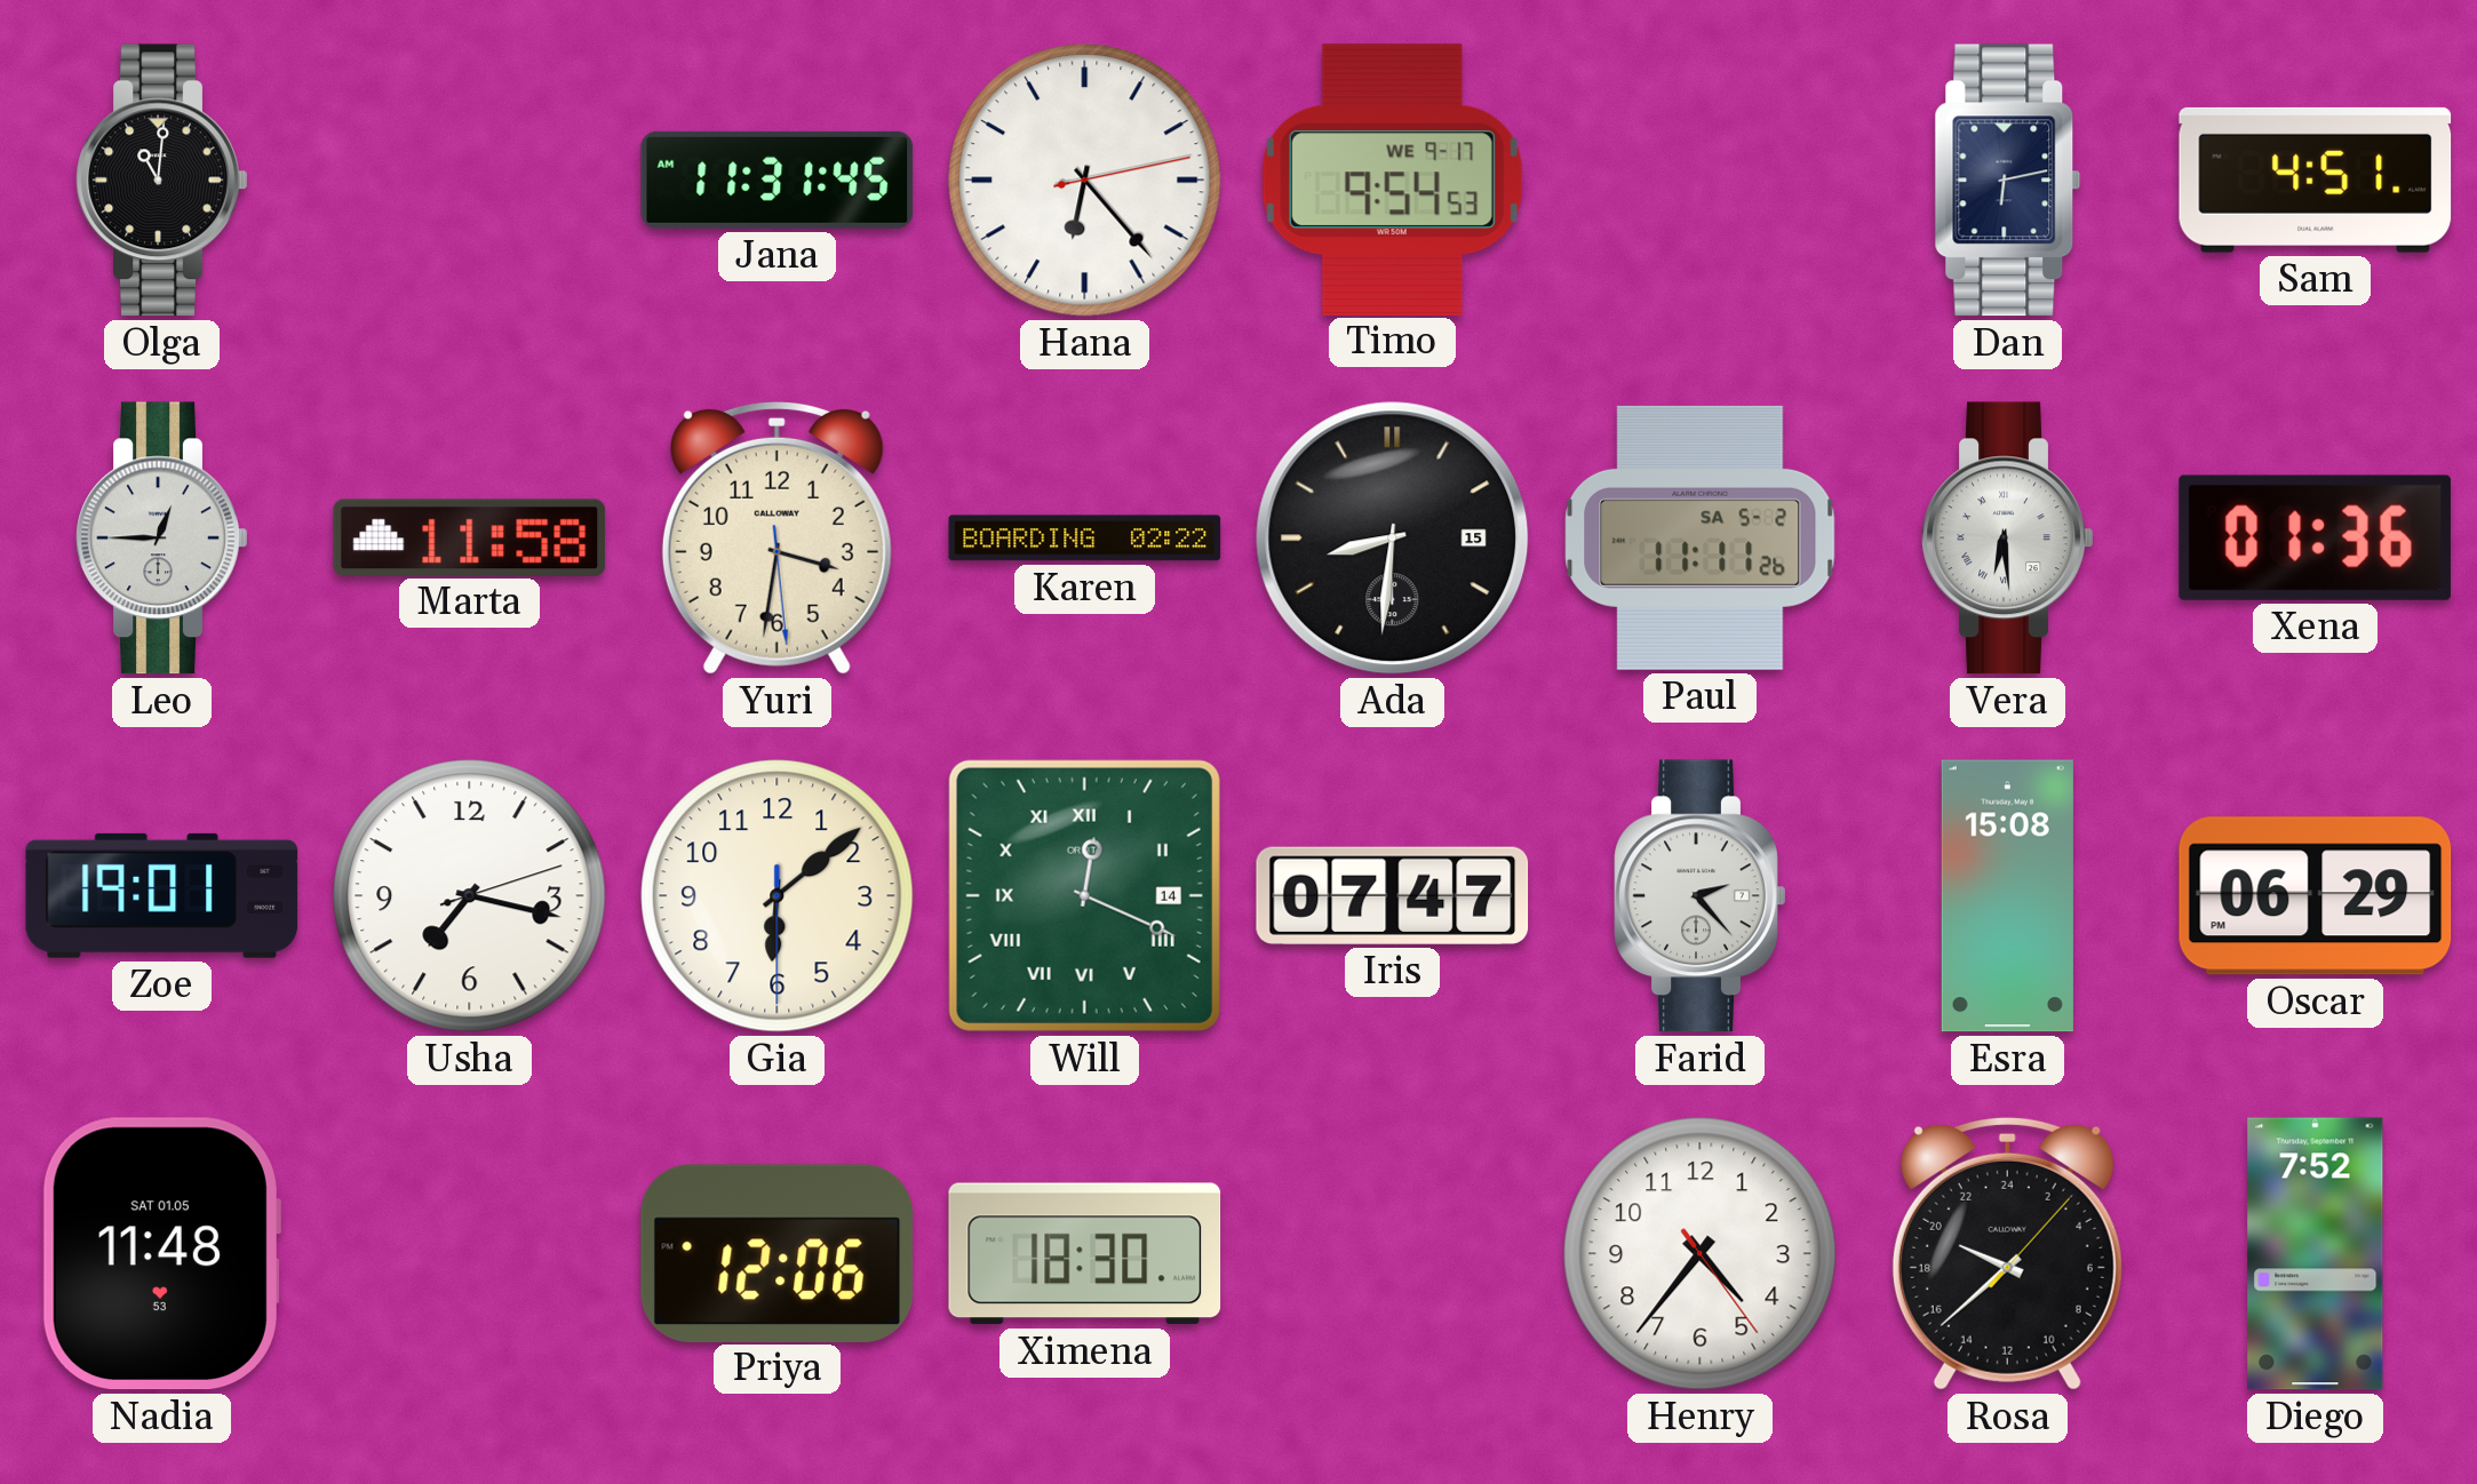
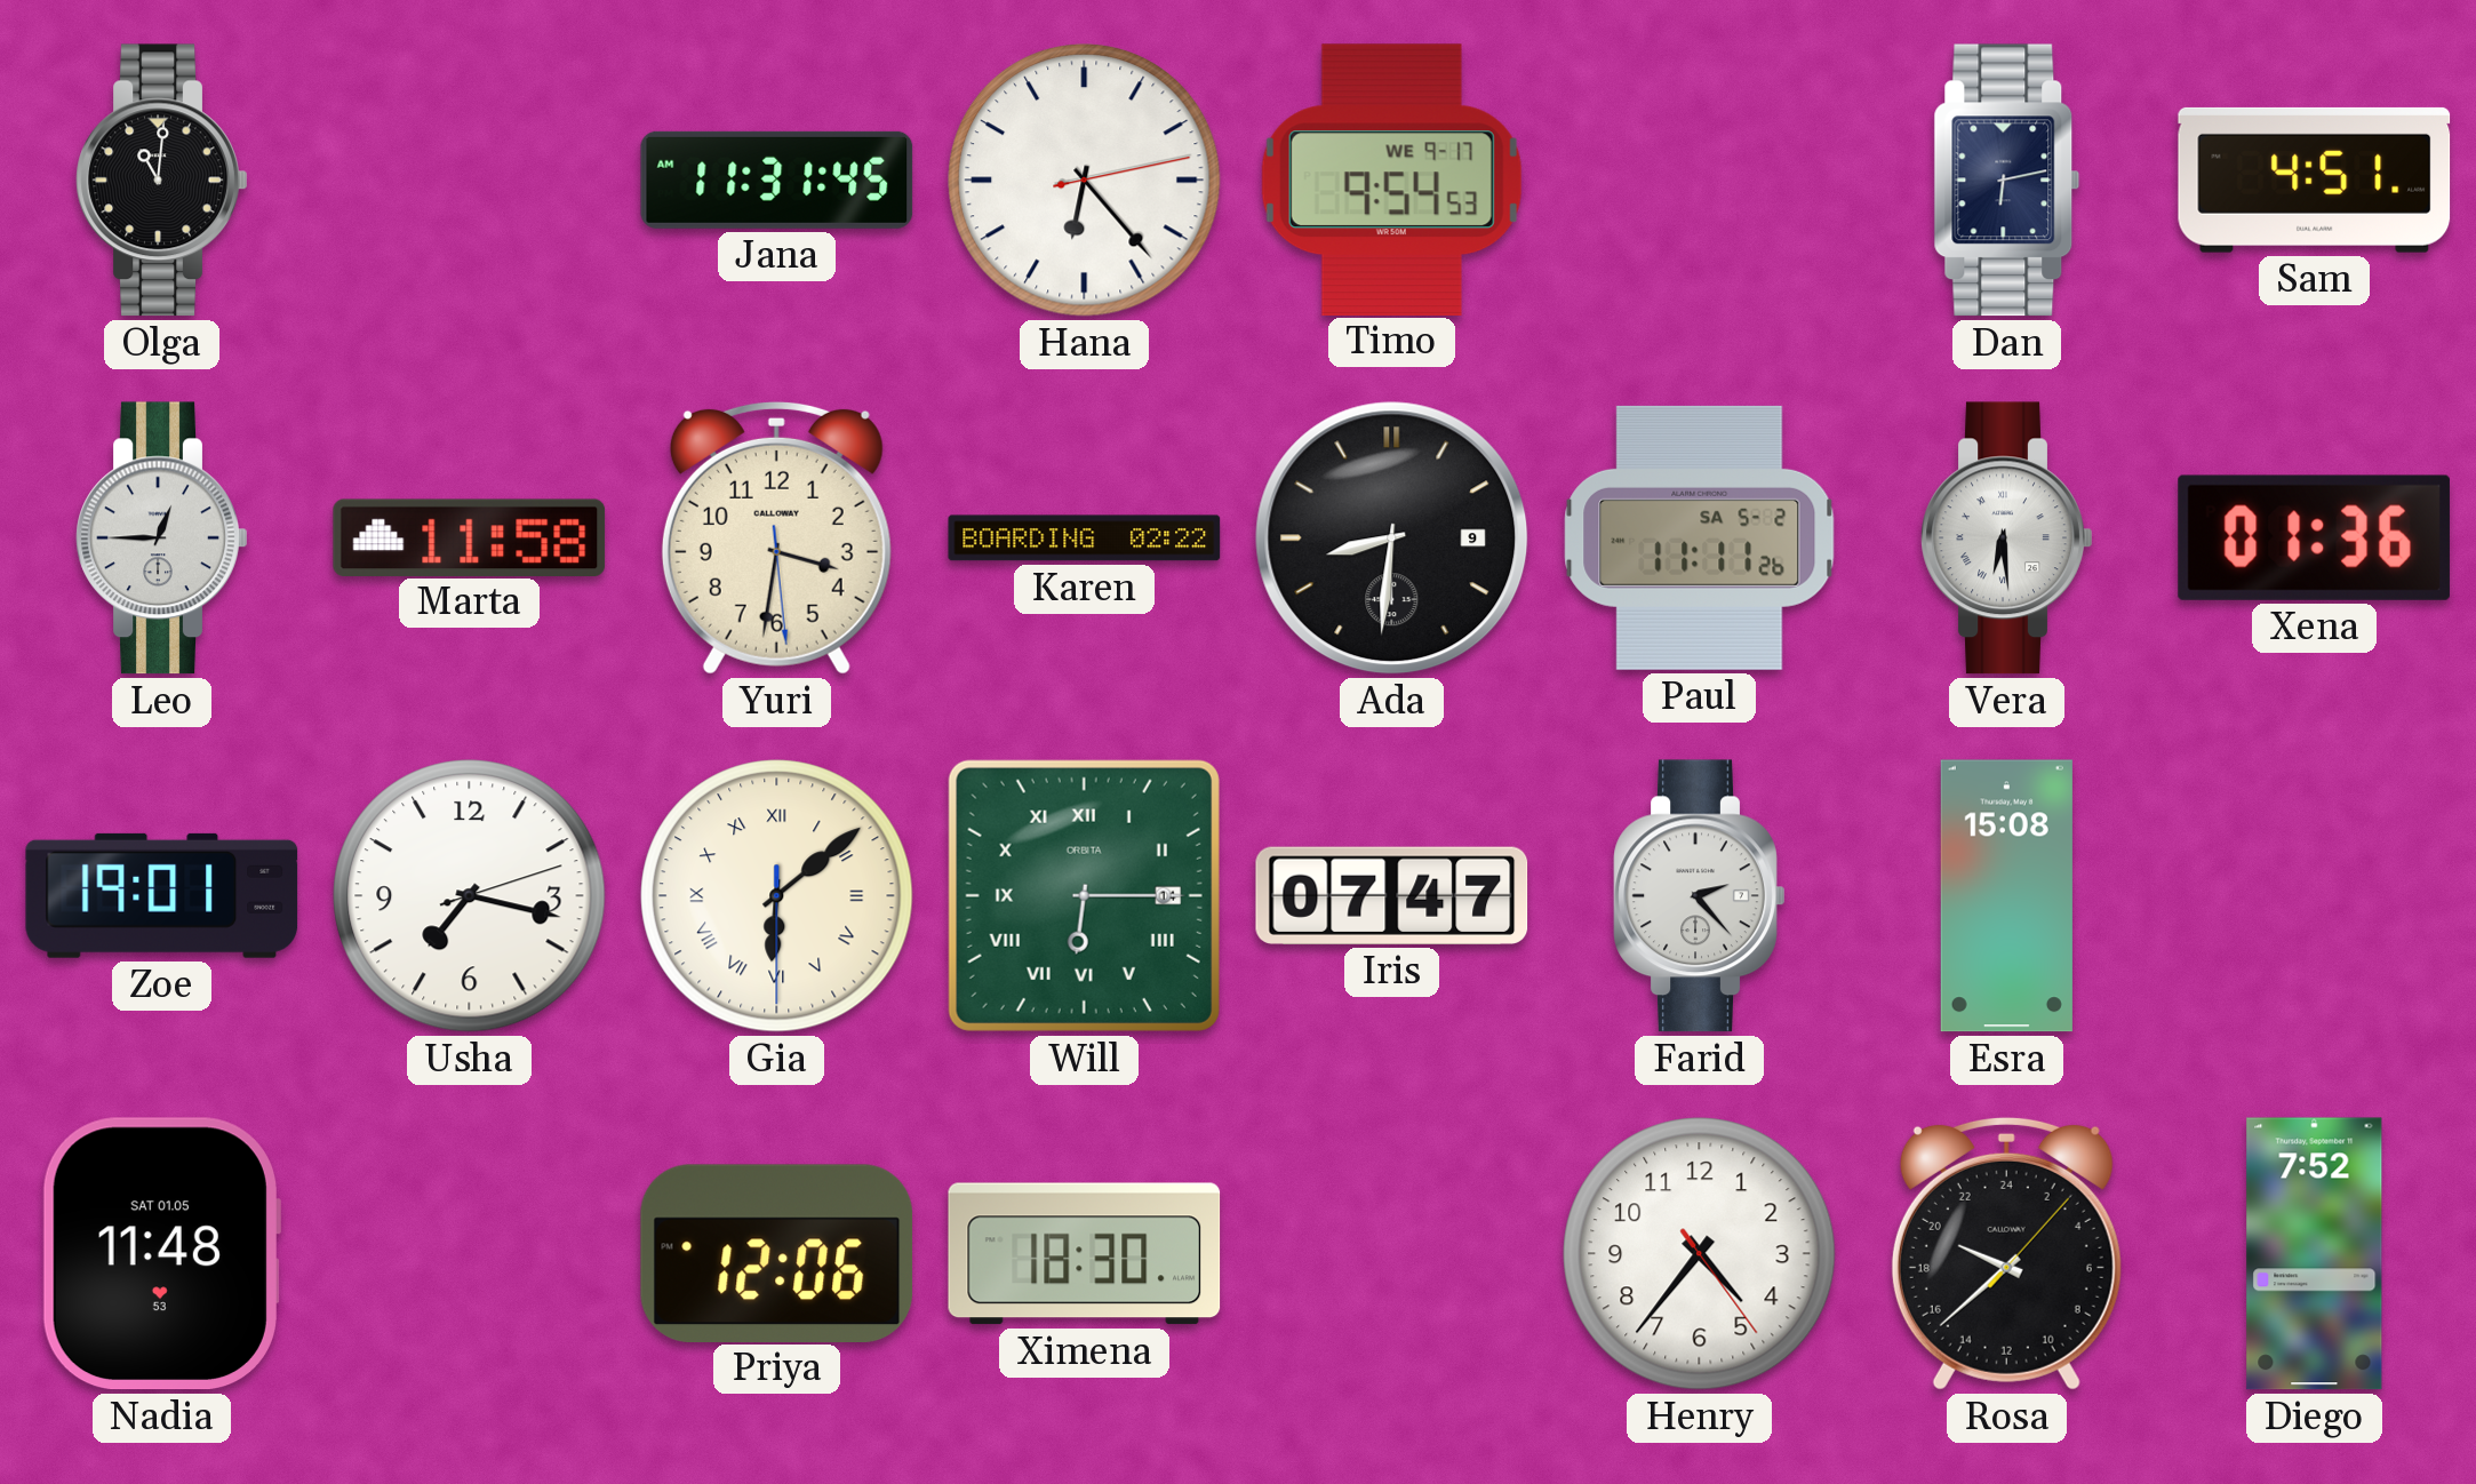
Ada date: 15 -> 9
Gia numerals: Arabic -> Roman
Will: 12:19 -> 6:15
Oscar: 06:29 -> none
